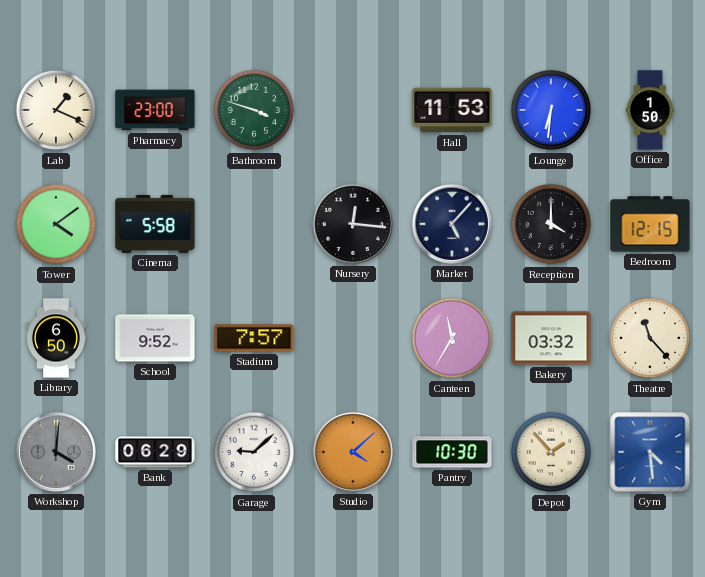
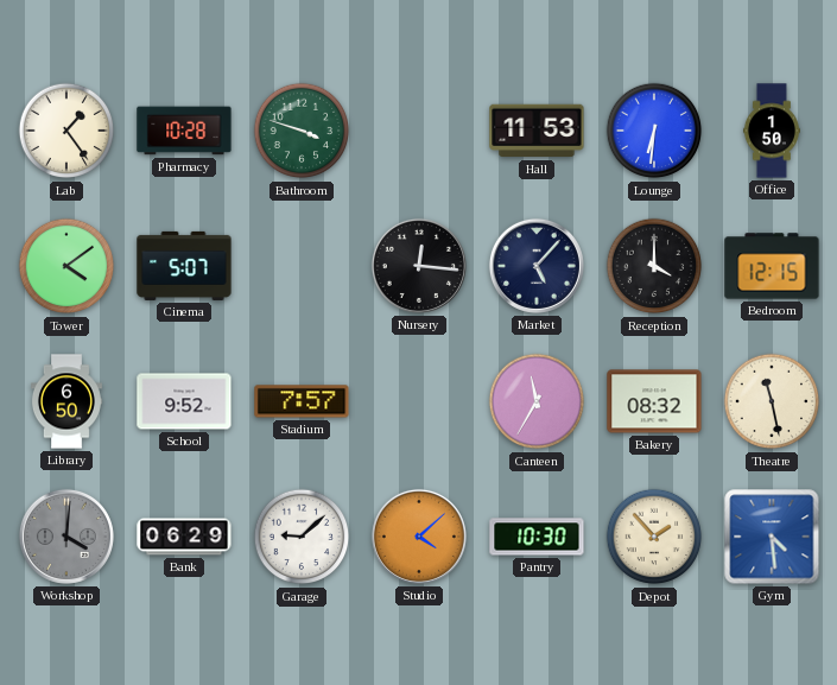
Lab: 1:19 -> 1:24
Pharmacy: 23:00 -> 10:28
Cinema: 5:58 -> 5:07
Bakery: 03:32 -> 08:32
Theatre: 11:23 -> 11:28
